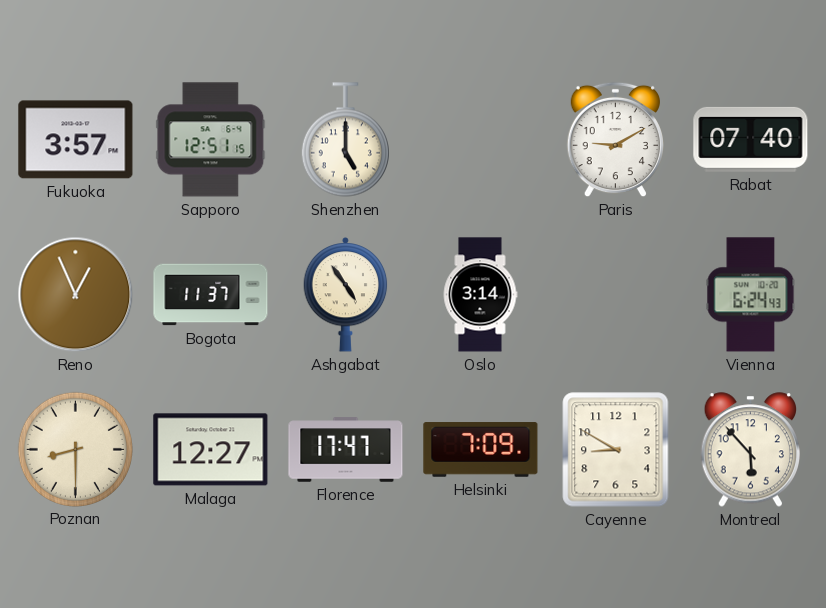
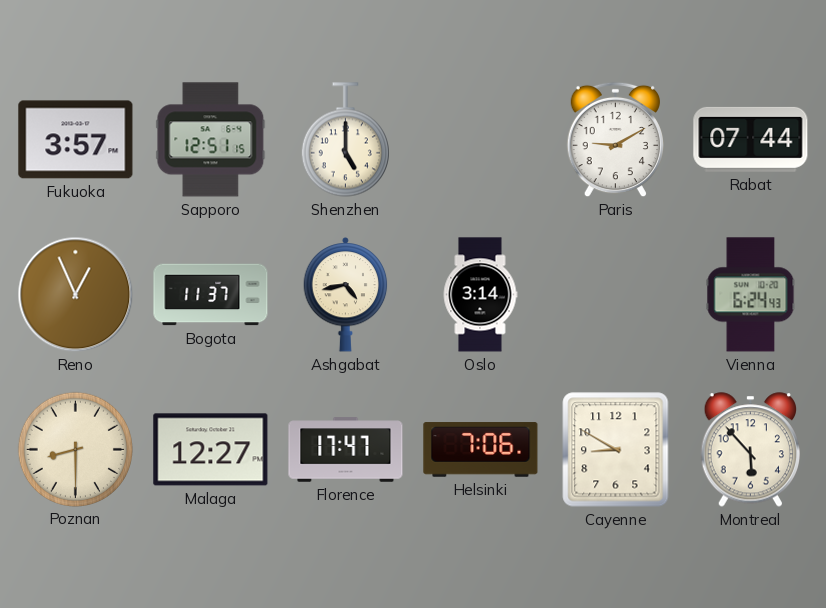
Rabat: 07:40 -> 07:44
Ashgabat: 4:54 -> 4:43
Helsinki: 7:09 -> 7:06
